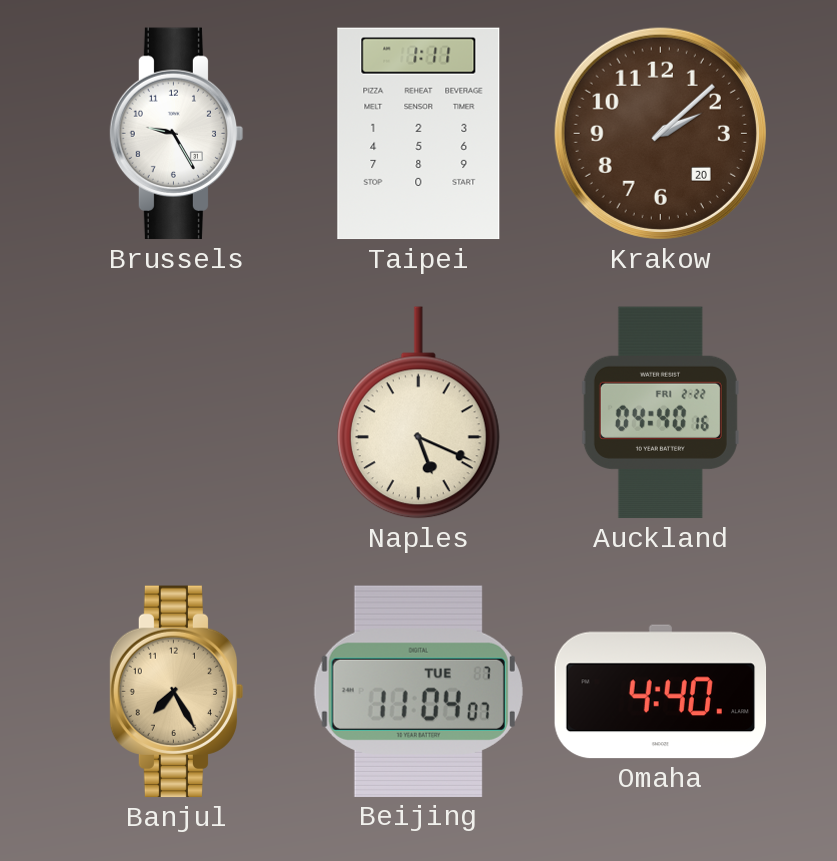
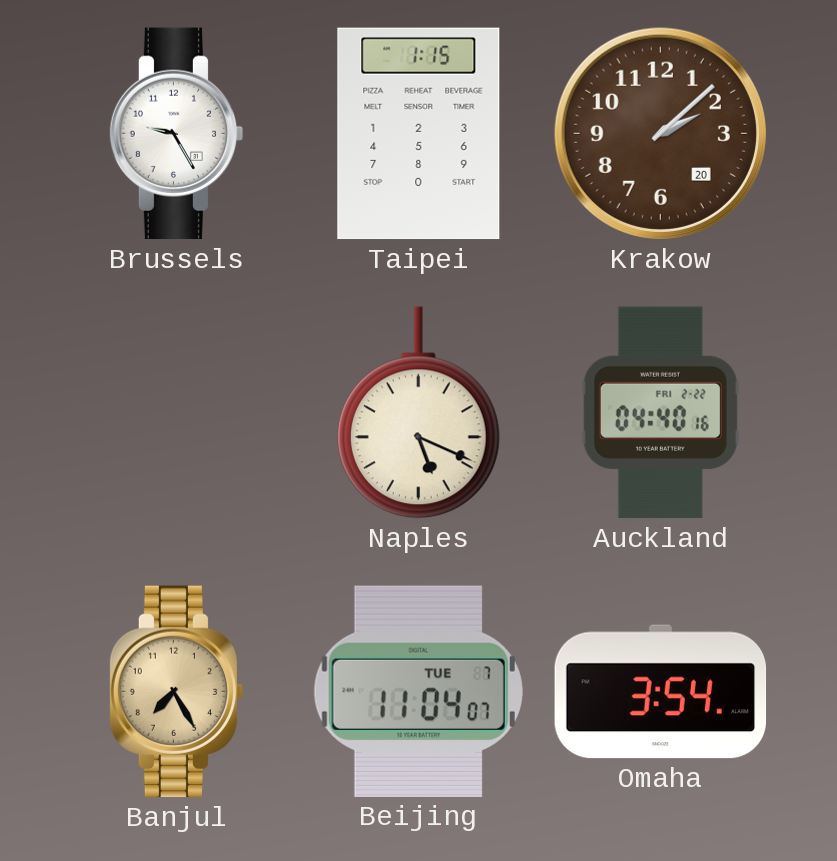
Taipei: 1:11 -> 1:15
Omaha: 4:40 -> 3:54
